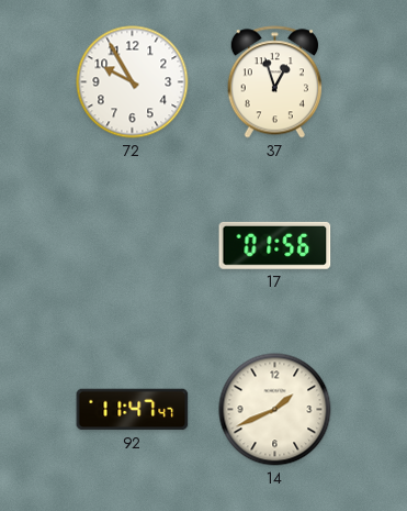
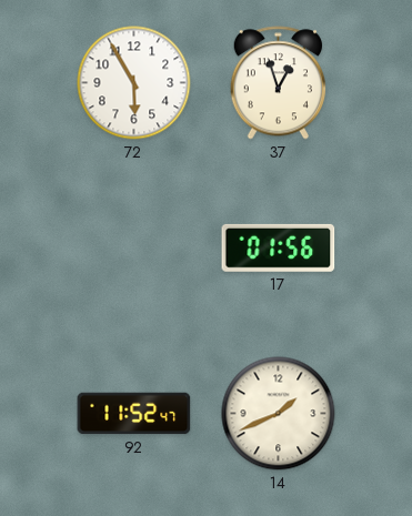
72: 9:55 -> 5:55
92: 11:47 -> 11:52
